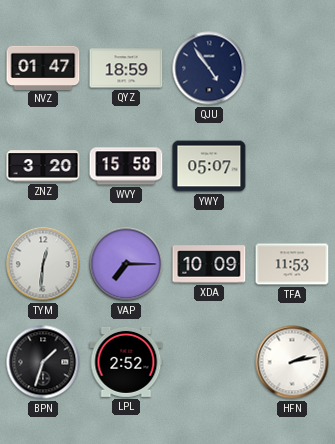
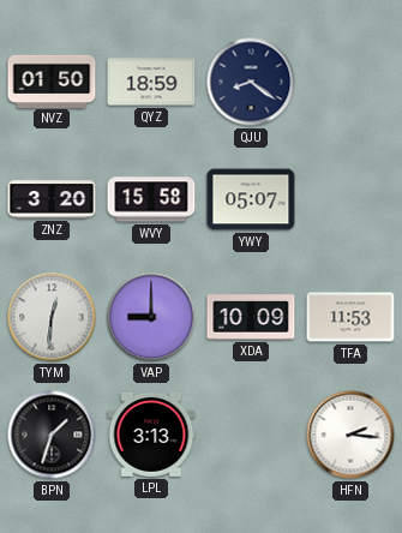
NVZ: 01:47 -> 01:50
QJU: 4:54 -> 8:21
VAP: 7:15 -> 9:00
LPL: 2:52 -> 3:13
HFN: 2:13 -> 2:16
